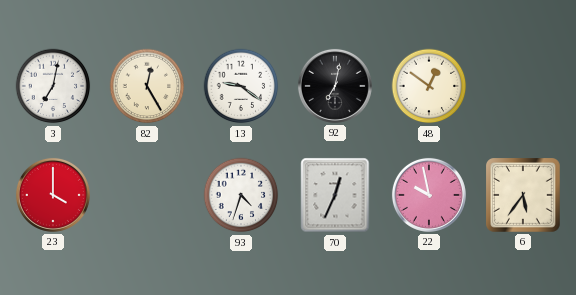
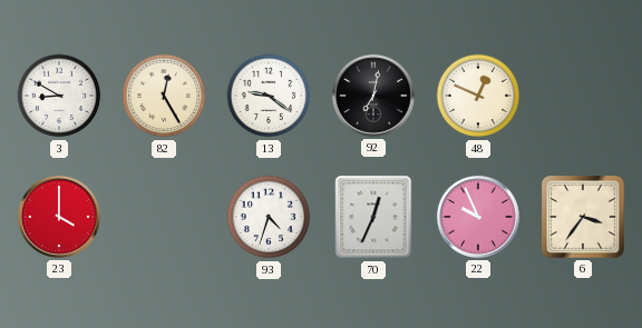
3: 7:02 -> 8:50
48: 12:51 -> 12:49
22: 9:58 -> 9:56
6: 5:36 -> 3:36
